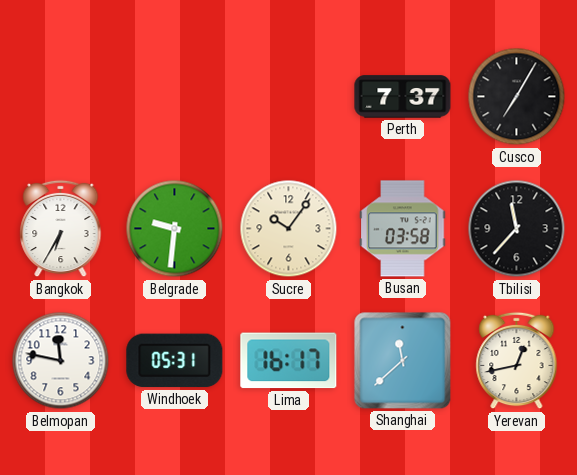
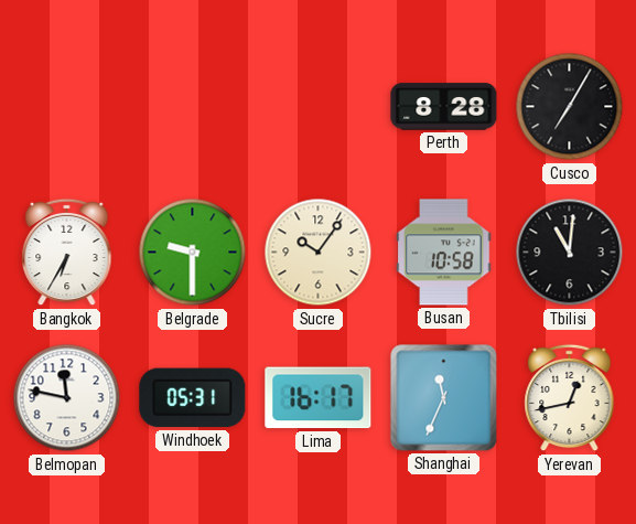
Perth: 7:37 -> 8:28
Belgrade: 9:31 -> 9:30
Busan: 03:58 -> 10:58
Tbilisi: 11:37 -> 11:01
Shanghai: 11:38 -> 11:34
